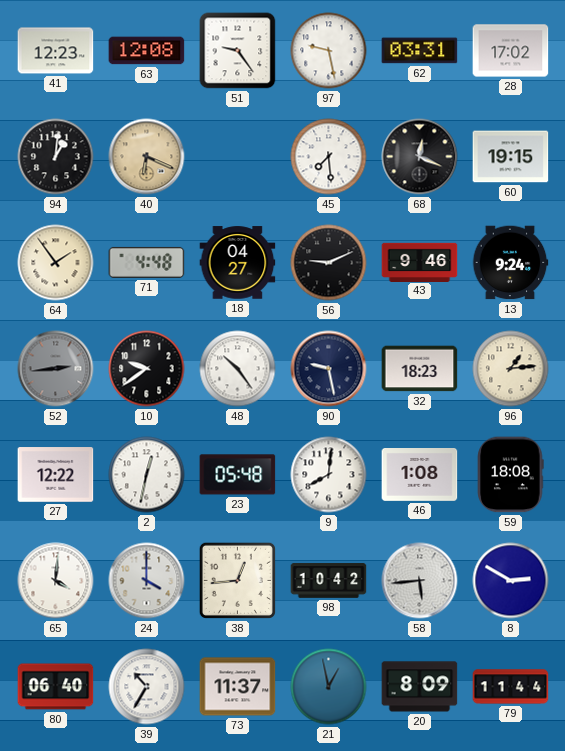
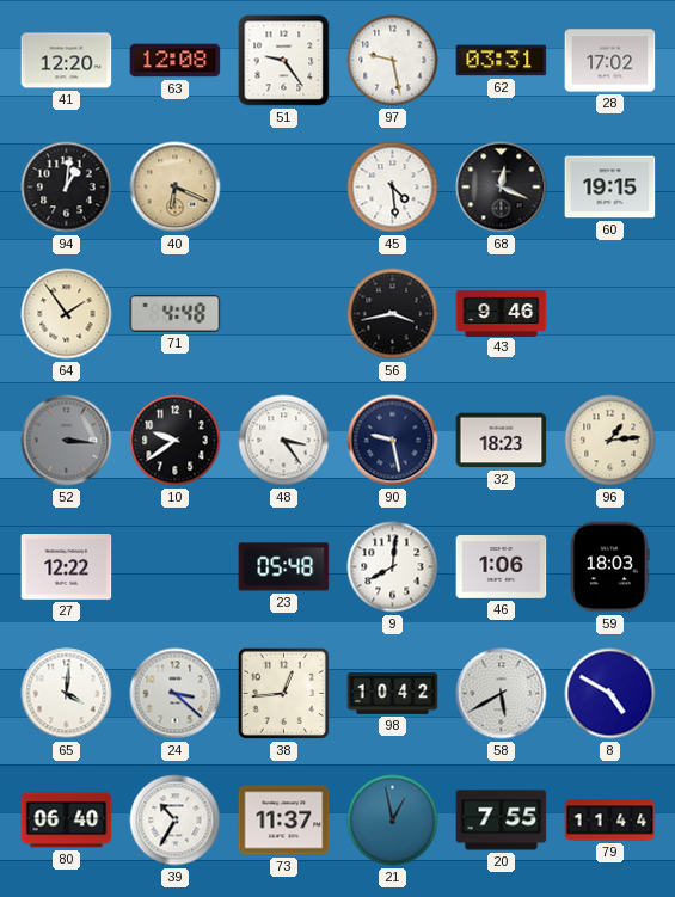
41: 12:23 -> 12:20
45: 7:29 -> 4:29
18: 04:27 -> none
56: 9:11 -> 3:43
13: 9:24 -> none
52: 2:44 -> 3:16
48: 10:24 -> 3:24
2: 12:32 -> none
46: 1:08 -> 1:06
59: 18:08 -> 18:03
24: 4:00 -> 3:22
58: 5:44 -> 5:40
8: 2:50 -> 4:50
20: 8:09 -> 7:55
